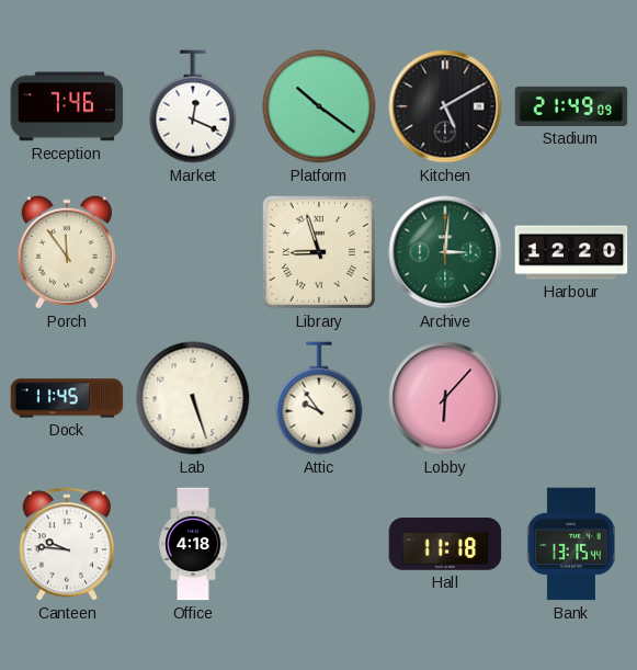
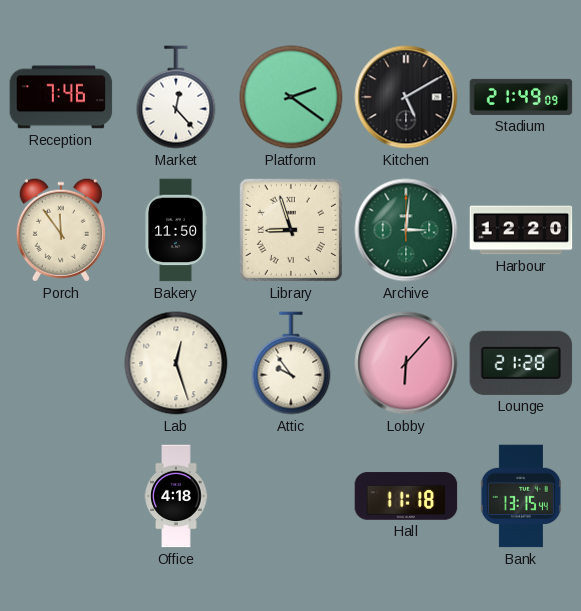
Market: 12:19 -> 12:23
Platform: 10:21 -> 2:21
Bakery: none -> 11:50
Dock: 11:45 -> none
Lab: 5:27 -> 12:27
Lounge: none -> 21:28
Canteen: 9:46 -> none
